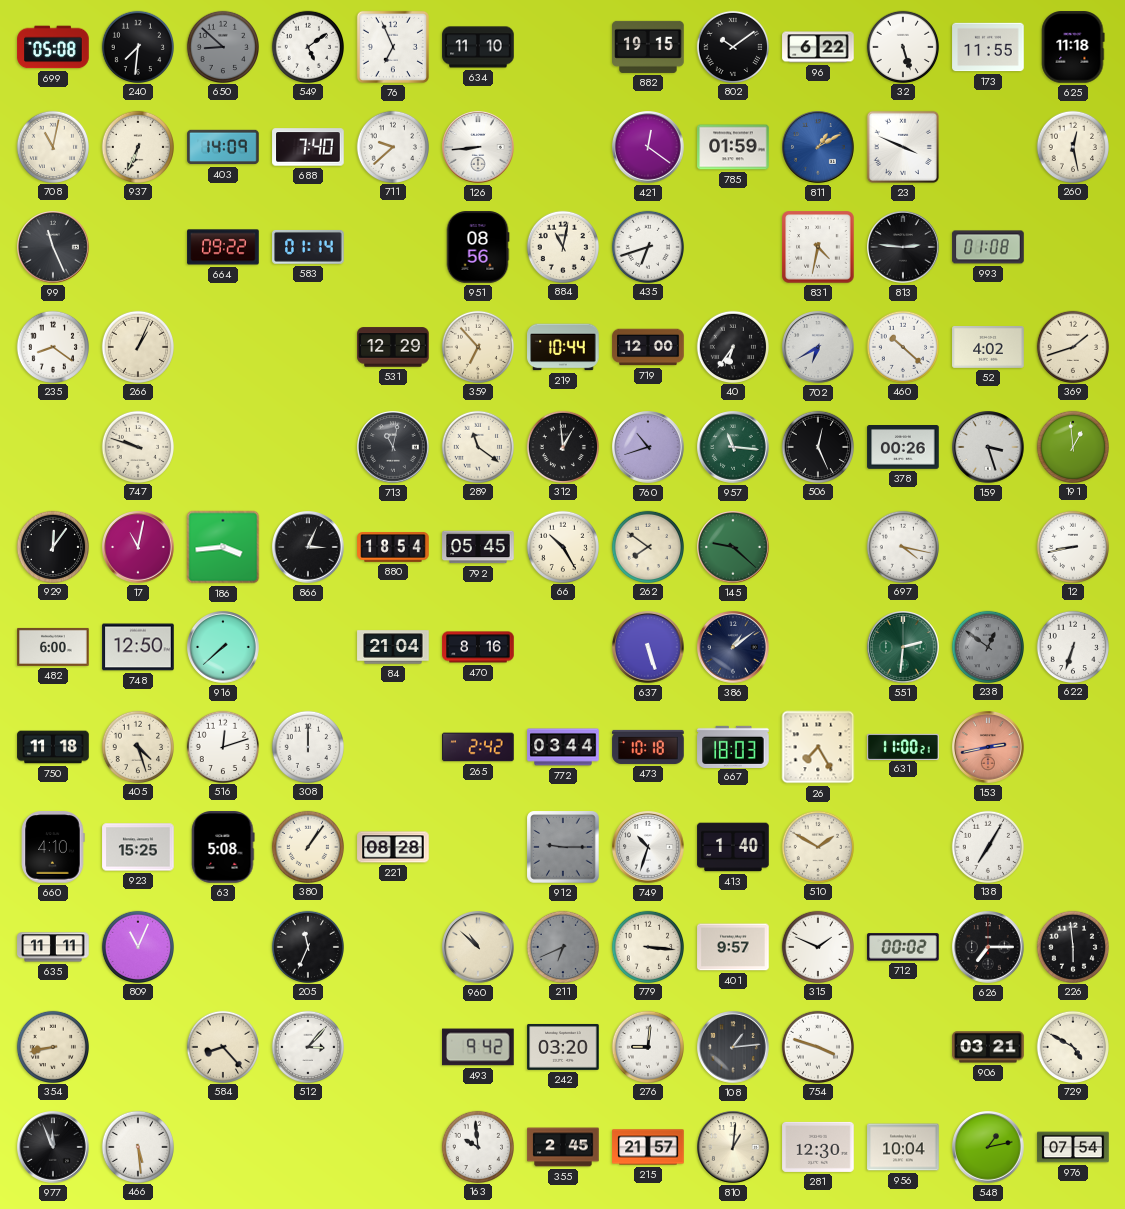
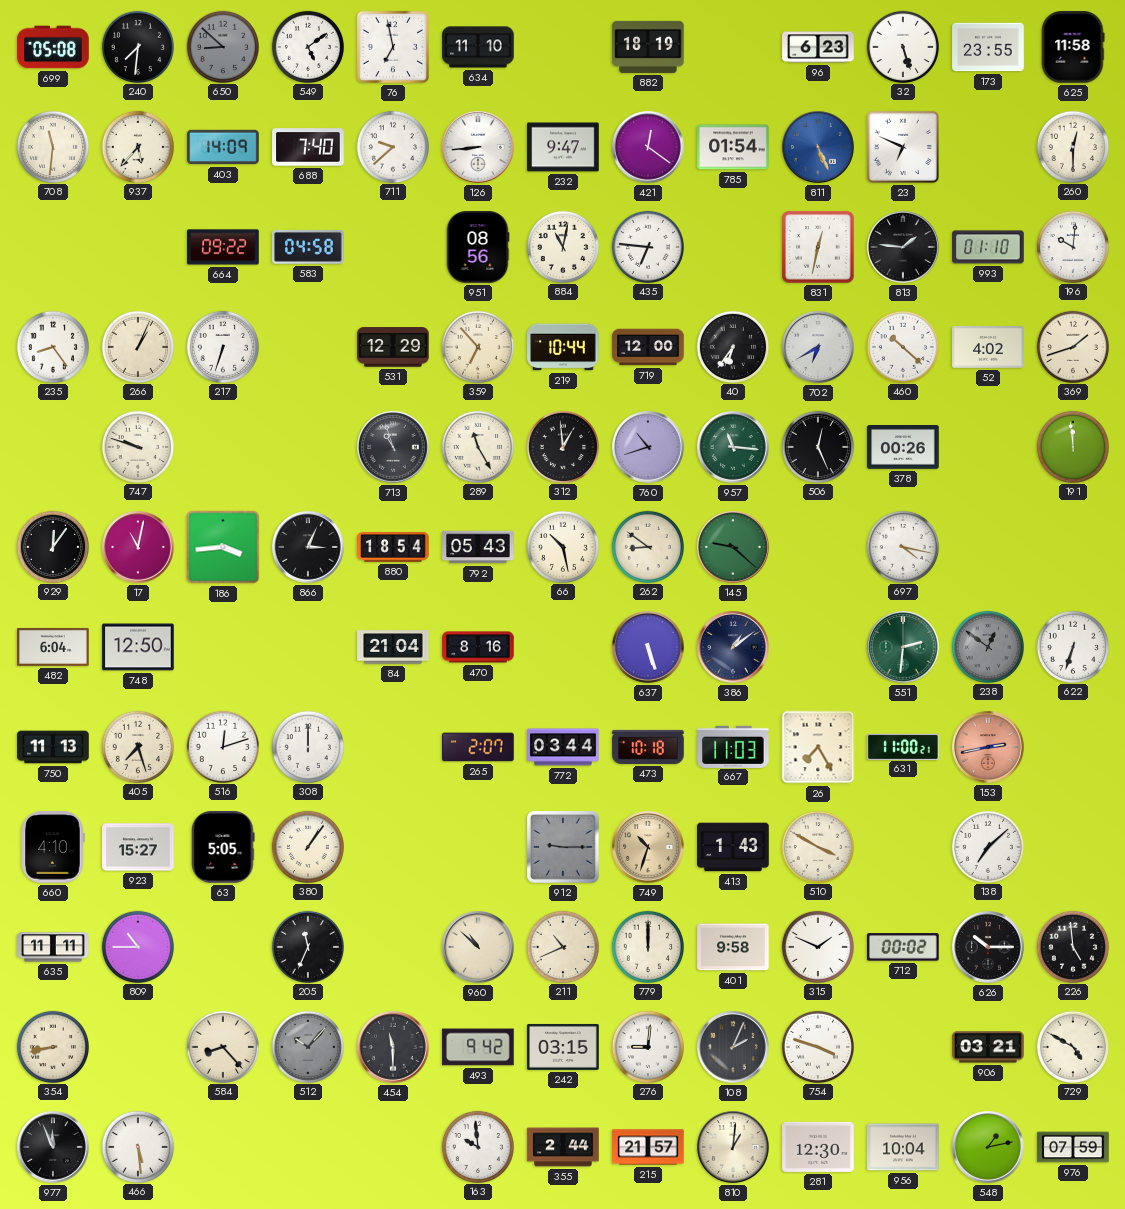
76: 6:56 -> 6:58
882: 19:15 -> 18:19
802: 10:09 -> none
96: 6:22 -> 6:23
173: 11:55 -> 23:55
625: 11:18 -> 11:58
708: 11:02 -> 11:31
937: 6:34 -> 5:37
232: none -> 9:47
785: 01:59 -> 01:54
811: 1:10 -> 5:26
23: 3:49 -> 6:49
260: 12:28 -> 12:30
99: 11:26 -> none
583: 01:14 -> 04:58
435: 6:42 -> 6:46
831: 4:32 -> 12:32
813: 2:46 -> 1:46
993: 01:08 -> 01:10
196: none -> 10:01
235: 8:21 -> 8:24
217: none -> 6:33
713: 11:02 -> 10:57
289: 11:21 -> 11:25
159: 3:27 -> none
191: 12:59 -> 11:59
792: 05:45 -> 05:43
66: 10:25 -> 10:28
262: 7:51 -> 8:51
12: 8:43 -> none
482: 6:00 -> 6:04
916: 7:38 -> none
750: 11:18 -> 11:13
405: 4:27 -> 7:27
265: 2:42 -> 2:07
667: 18:03 -> 11:03
923: 15:25 -> 15:27
63: 5:08 -> 5:05
221: 08:28 -> none
749 dial: white -> champagne
413: 1:40 -> 1:43
510: 1:50 -> 3:50
138: 7:05 -> 7:08
809: 11:04 -> 10:45
211: 6:41 -> 10:41
211 dial: grey -> cream
779: 3:16 -> 12:00
401: 9:57 -> 9:58
626: 7:15 -> 10:15
226: 5:59 -> 4:59
512: 3:07 -> 10:07
512 dial: white -> grey
454: none -> 11:30
242: 03:20 -> 03:15
108: 1:14 -> 2:04
355: 2:45 -> 2:44
976: 07:54 -> 07:59
